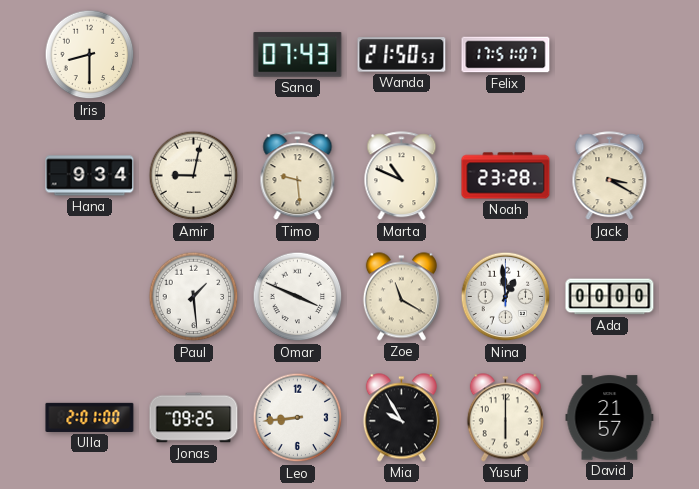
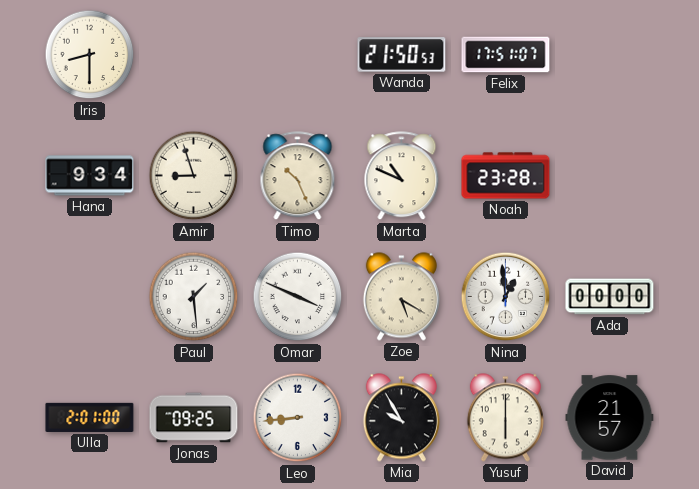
Sana: 07:43 -> none
Amir: 9:02 -> 8:57
Timo: 9:29 -> 10:26
Jack: 3:20 -> none
Zoe: 11:20 -> 5:20
